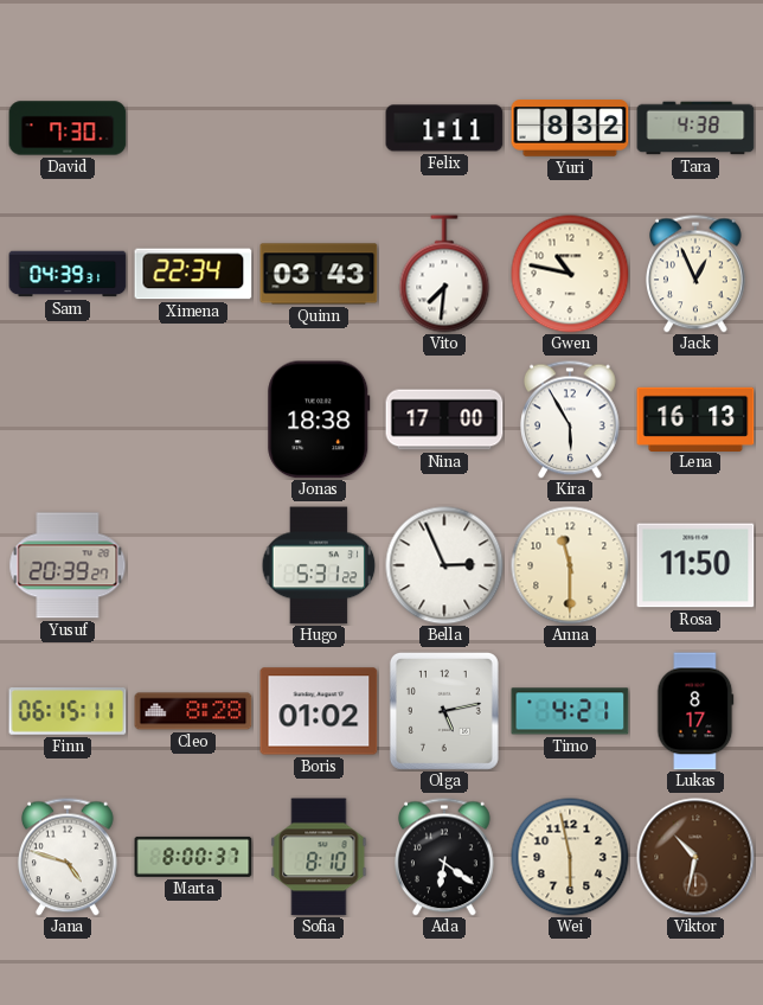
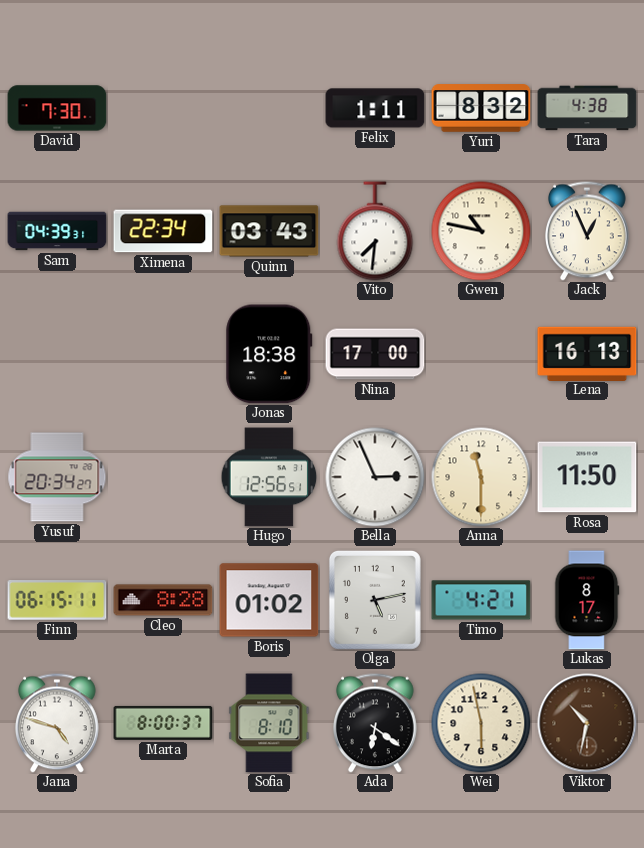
Kira: 5:55 -> none
Yusuf: 20:39 -> 20:34
Hugo: 5:31 -> 12:56
